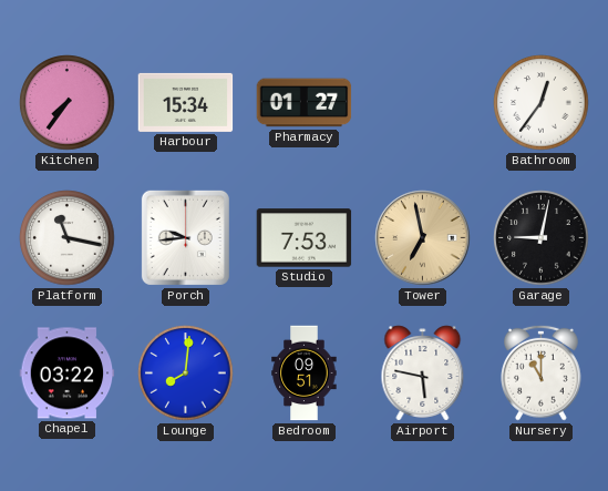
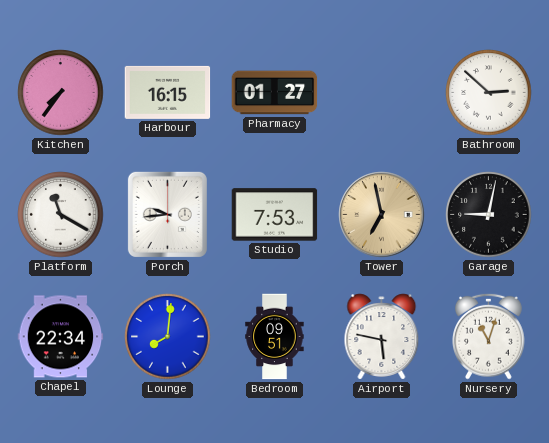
Harbour: 15:34 -> 16:15
Bathroom: 12:36 -> 2:52
Platform: 11:17 -> 11:20
Chapel: 03:22 -> 22:34
Nursery: 11:00 -> 11:03
